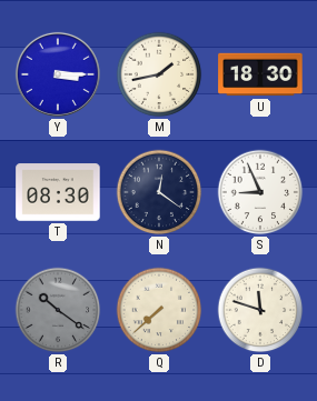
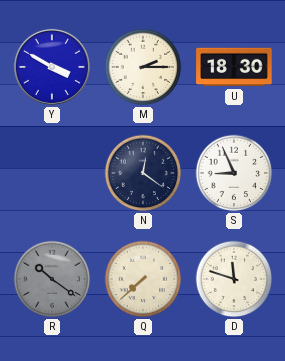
Y: 3:15 -> 3:50
M: 1:43 -> 2:15
T: 08:30 -> none
